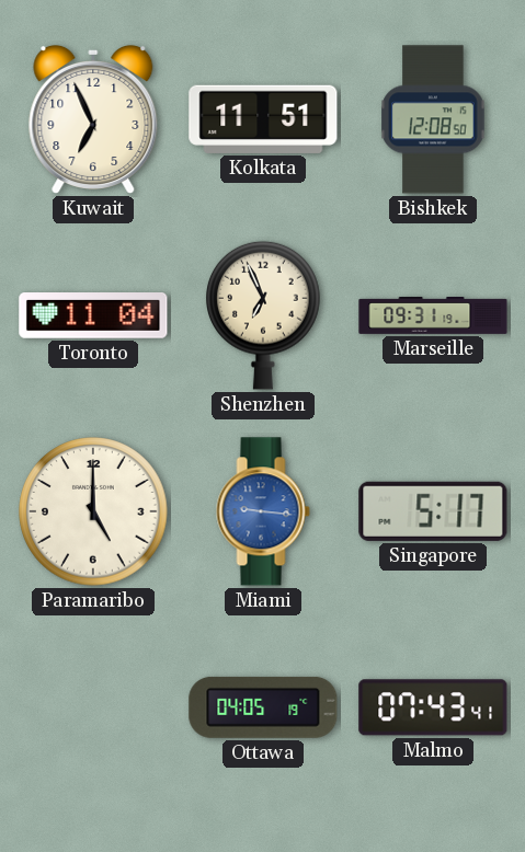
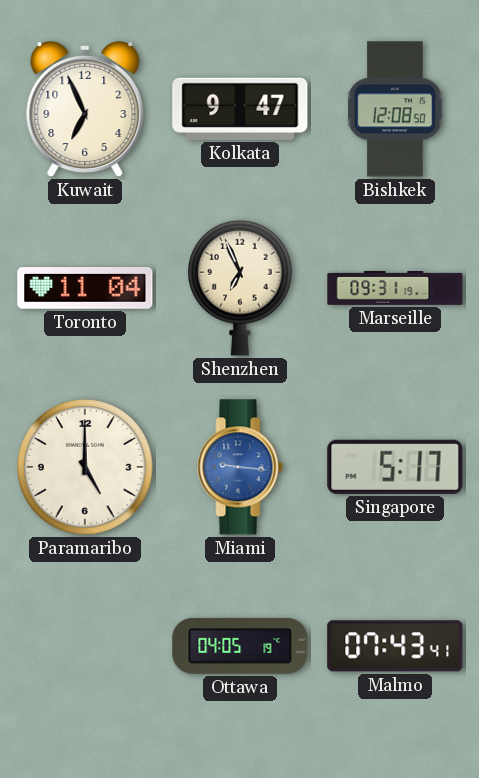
Kolkata: 11:51 -> 9:47
